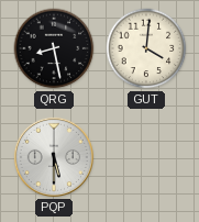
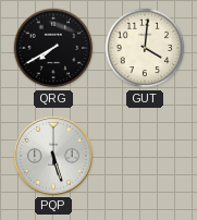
QRG: 8:28 -> 7:40
PQP: 5:30 -> 5:27
